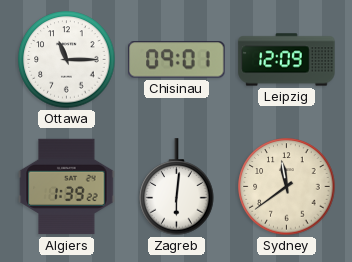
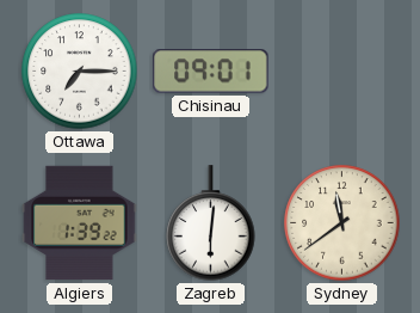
Ottawa: 11:15 -> 7:15
Leipzig: 12:09 -> none
